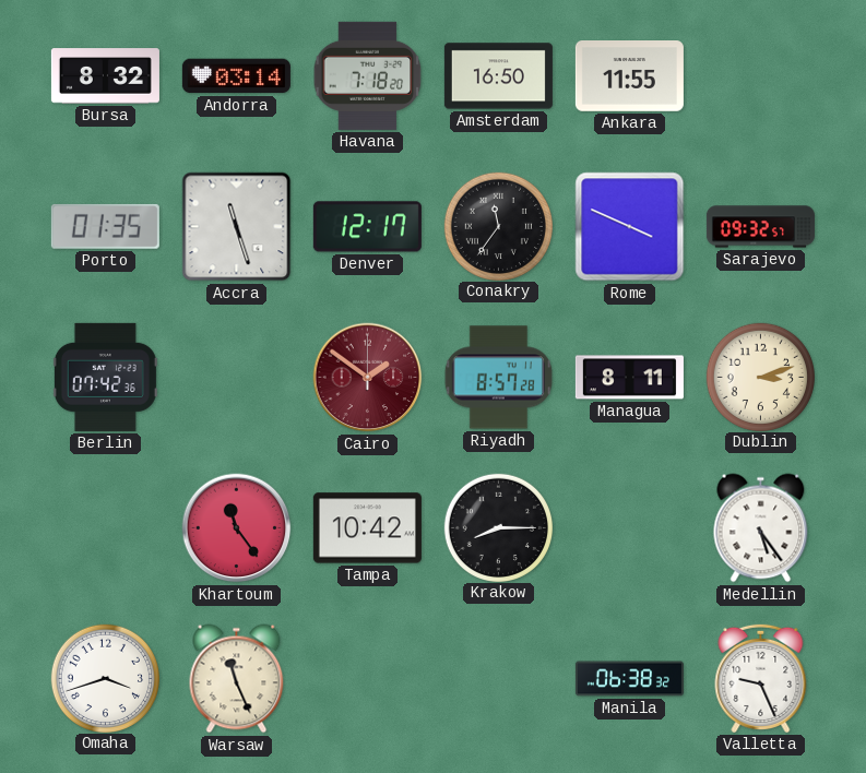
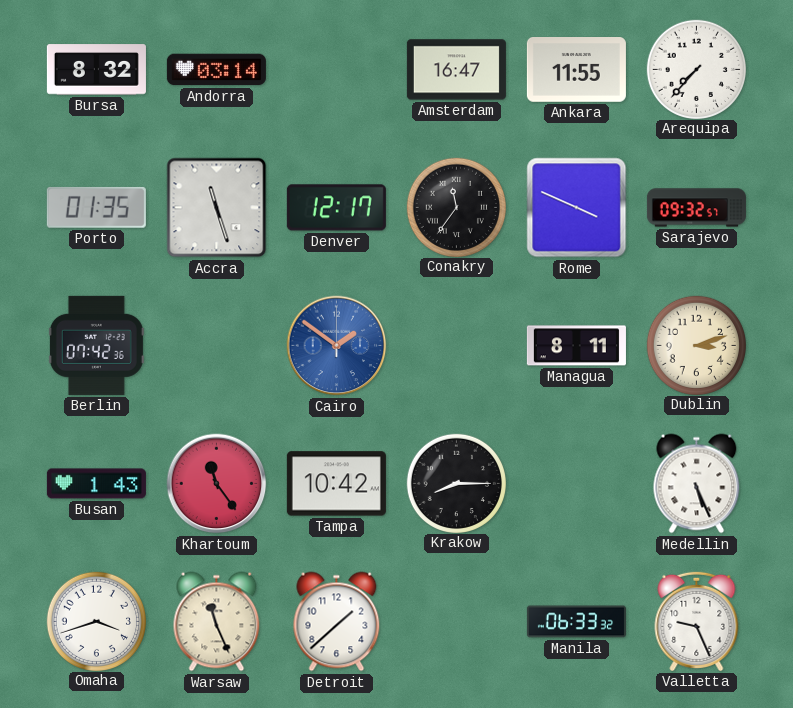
Havana: 7:18 -> none
Amsterdam: 16:50 -> 16:47
Arequipa: none -> 7:37
Cairo dial: burgundy -> blue
Riyadh: 8:57 -> none
Busan: none -> 1:43
Medellin: 5:24 -> 5:26
Detroit: none -> 1:38
Manila: 06:38 -> 06:33
